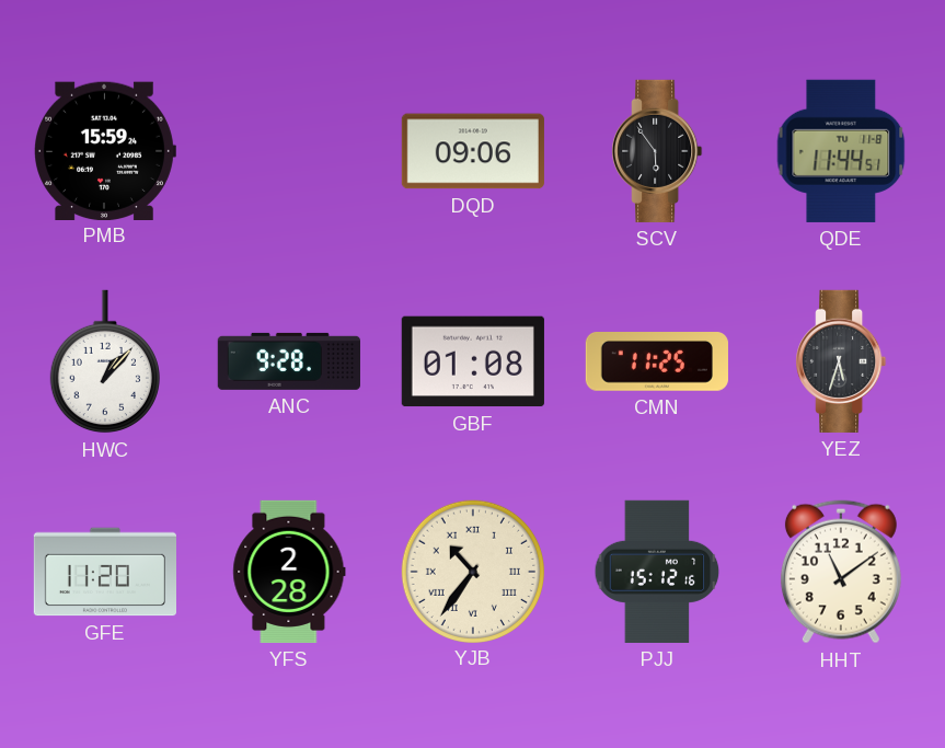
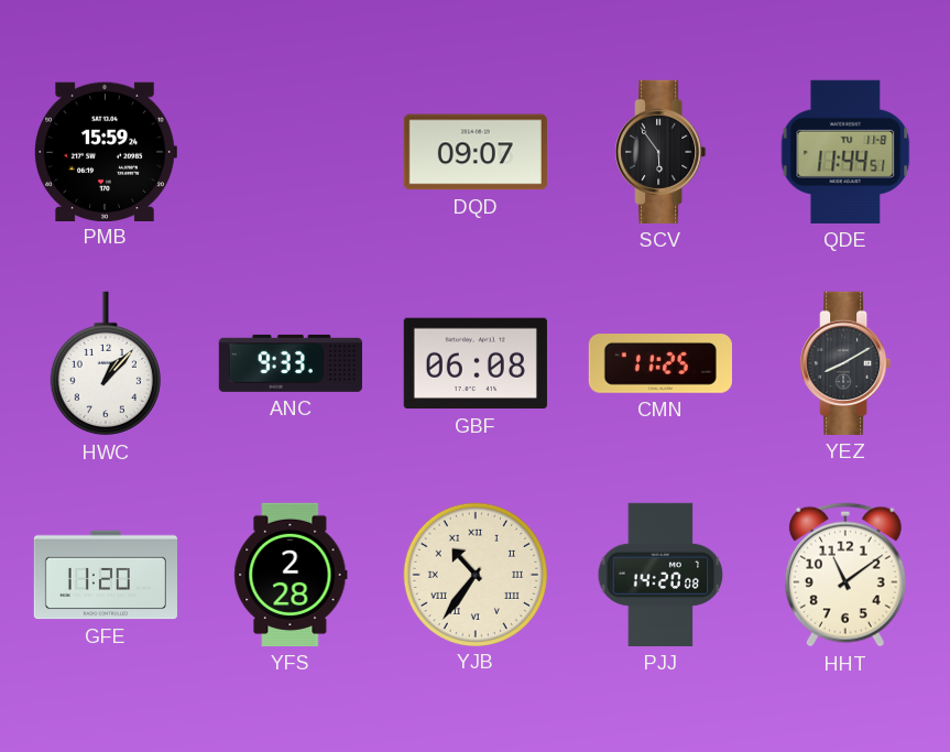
DQD: 09:06 -> 09:07
ANC: 9:28 -> 9:33
GBF: 01:08 -> 06:08
YEZ: 5:33 -> 8:10
PJJ: 15:12 -> 14:20
